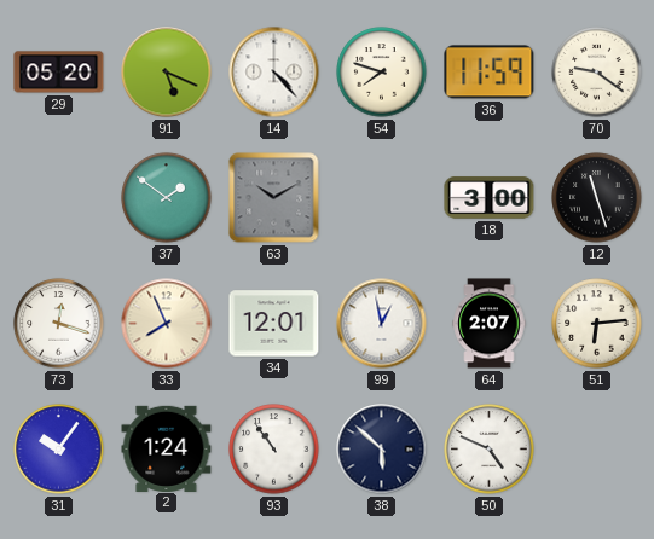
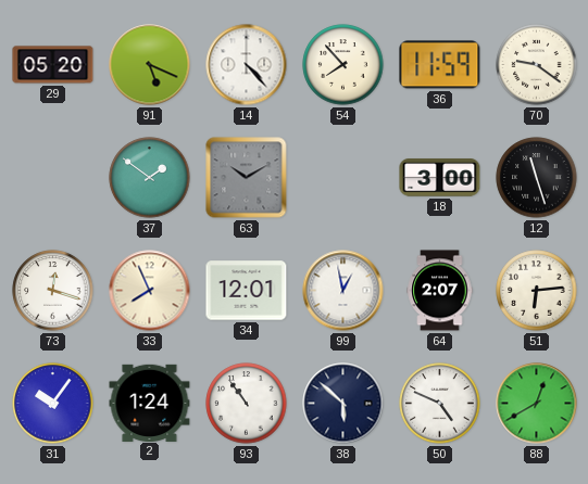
54: 7:48 -> 7:53
88: none -> 12:40
